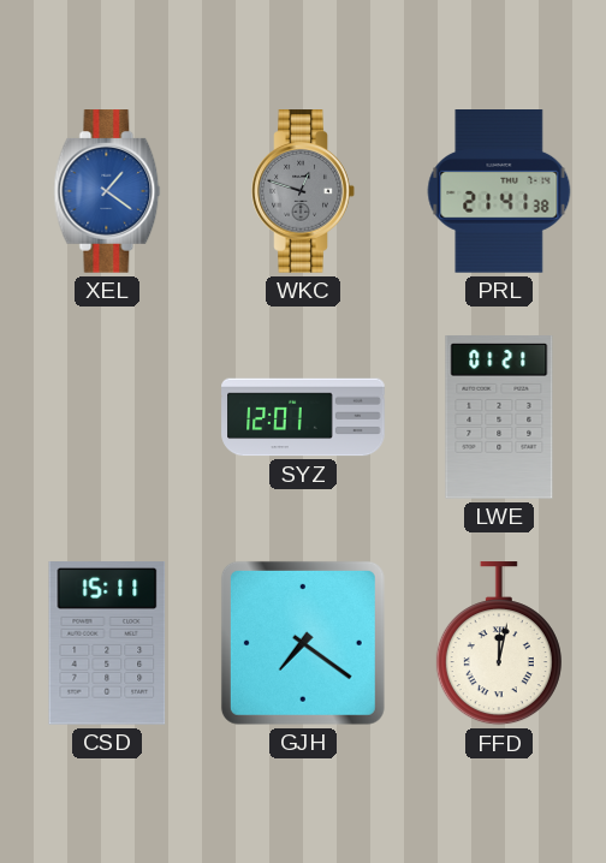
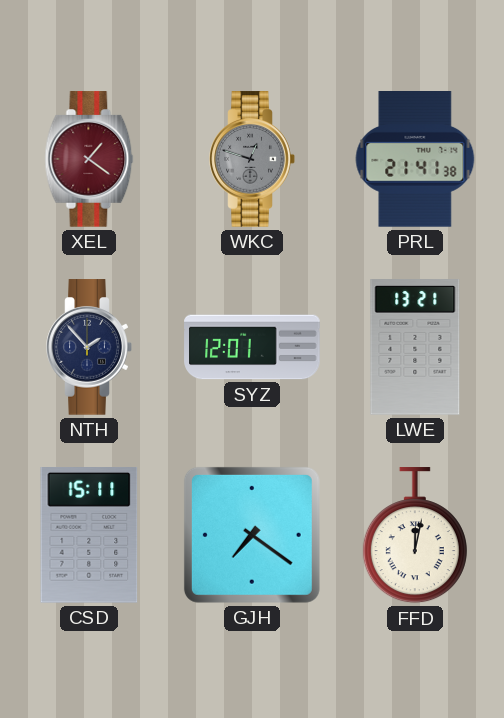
XEL dial: blue -> burgundy
NTH: none -> 1:53
LWE: 01:21 -> 13:21
